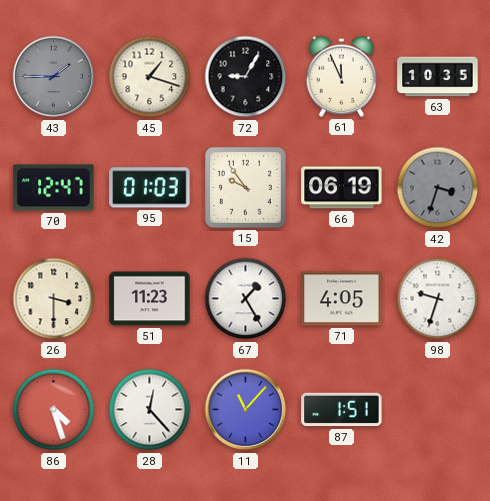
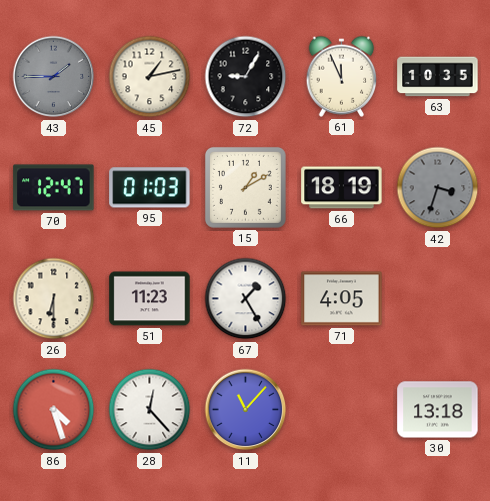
45: 1:18 -> 1:13
15: 9:54 -> 1:10
66: 06:19 -> 18:19
26: 3:30 -> 6:30
98: 9:33 -> none
87: 1:51 -> none
30: none -> 13:18
